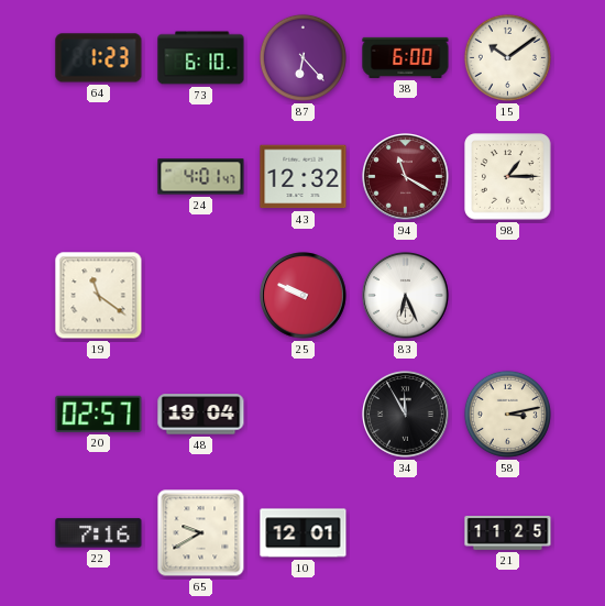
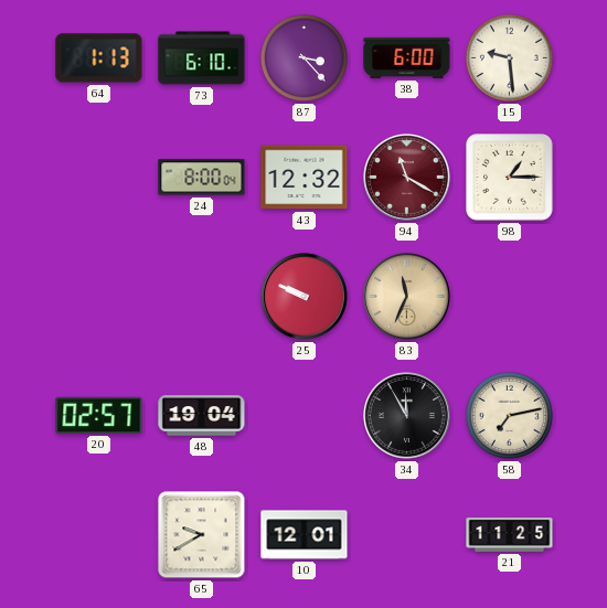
64: 1:23 -> 1:13
87: 6:23 -> 3:23
15: 10:09 -> 9:29
24: 4:01 -> 8:00
19: 11:21 -> none
83: 6:26 -> 11:34
83 dial: white -> champagne
58: 3:13 -> 7:13
22: 7:16 -> none
